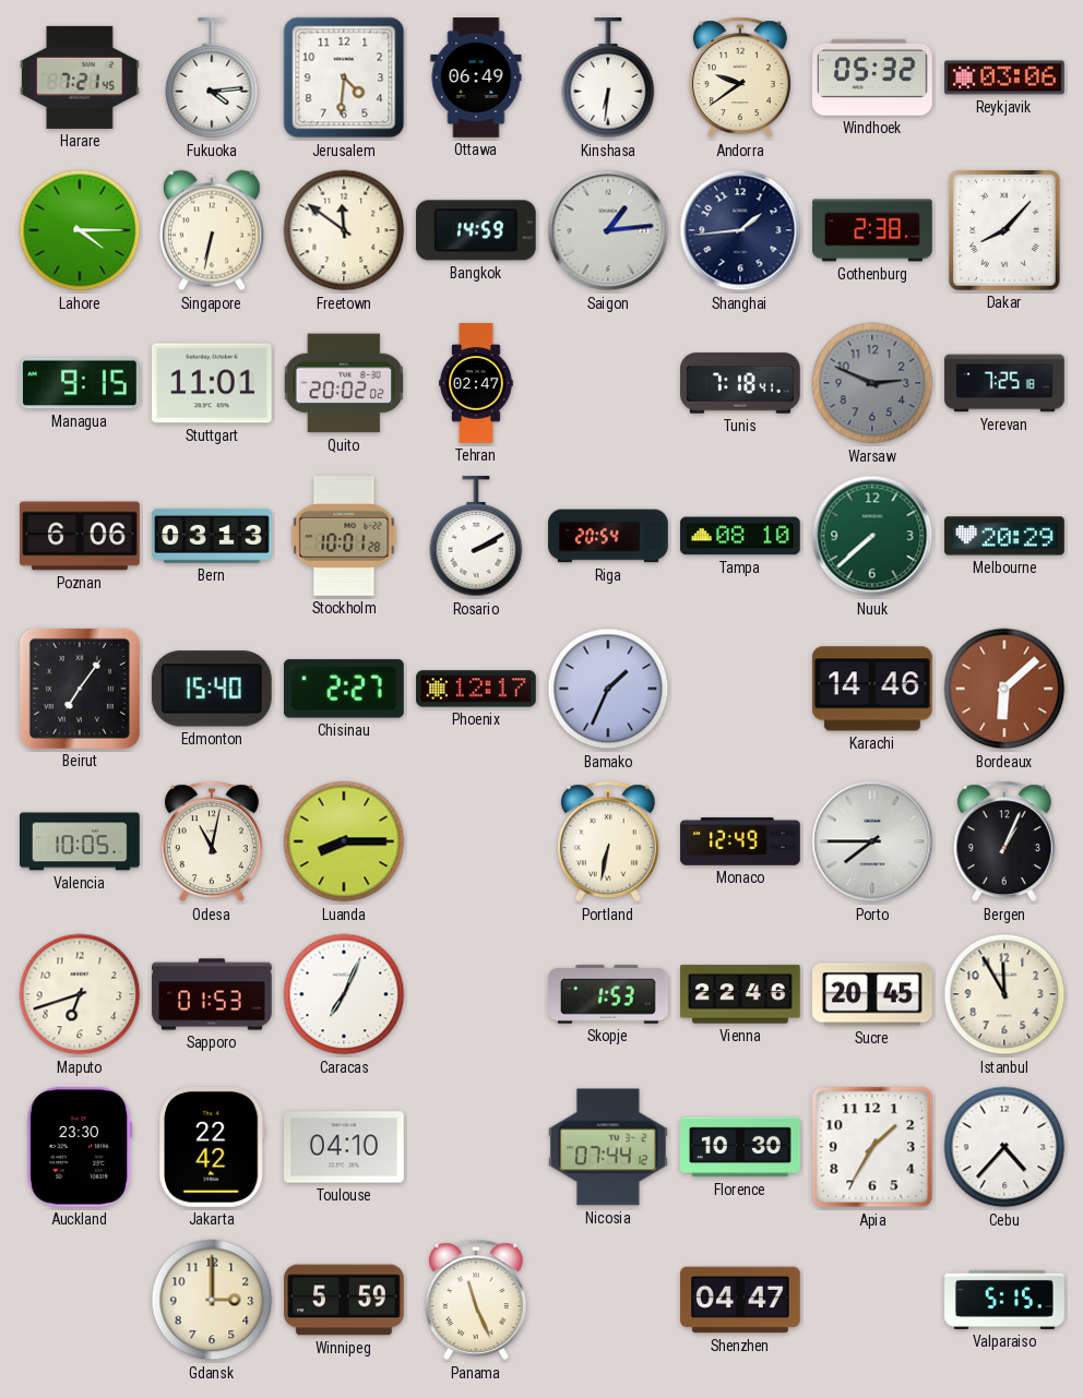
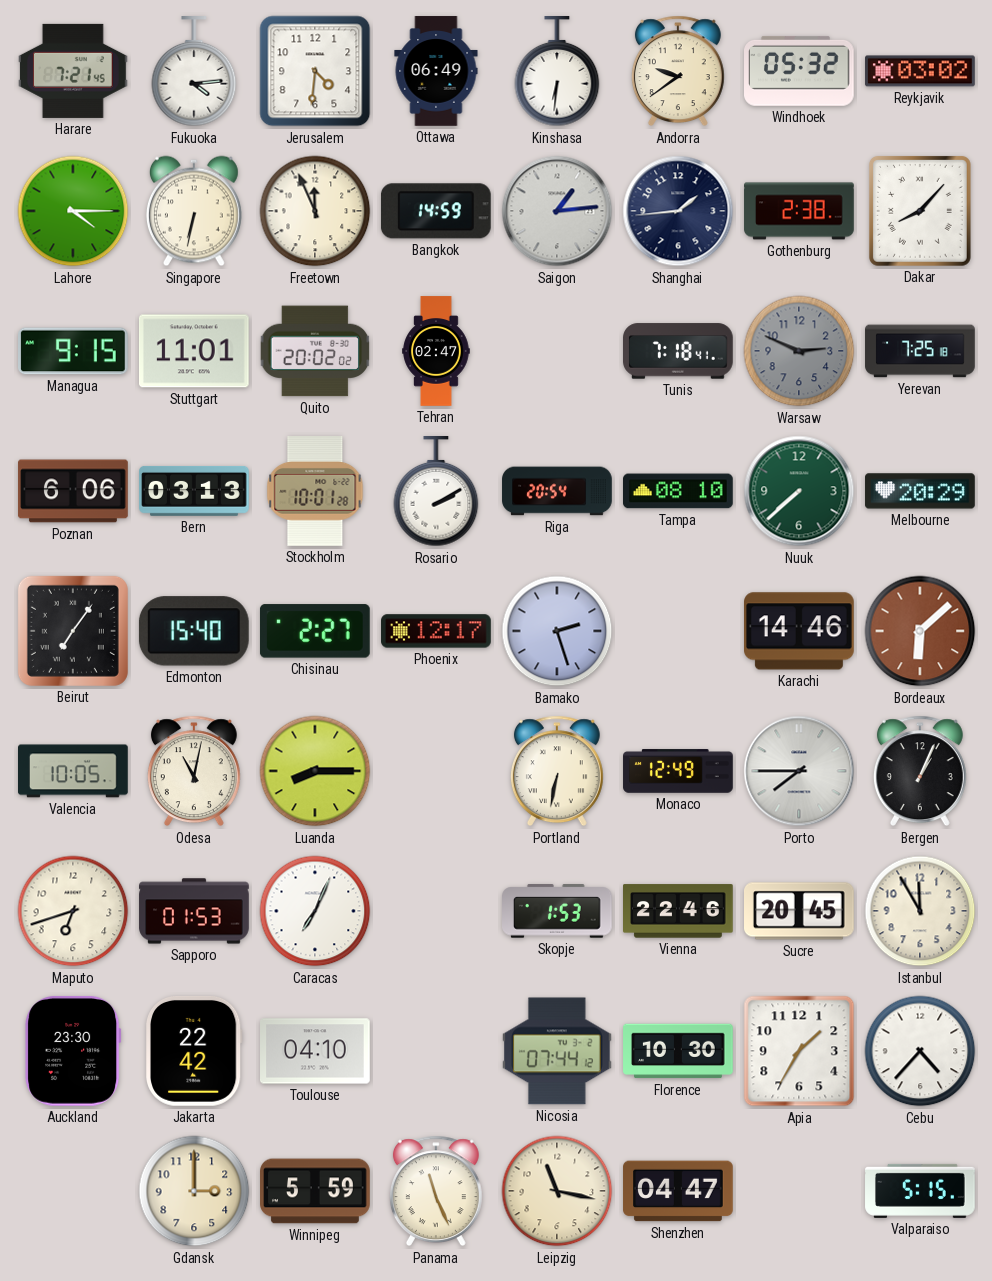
Reykjavik: 03:06 -> 03:02
Freetown: 11:51 -> 11:56
Bamako: 1:34 -> 2:27
Leipzig: none -> 11:17
